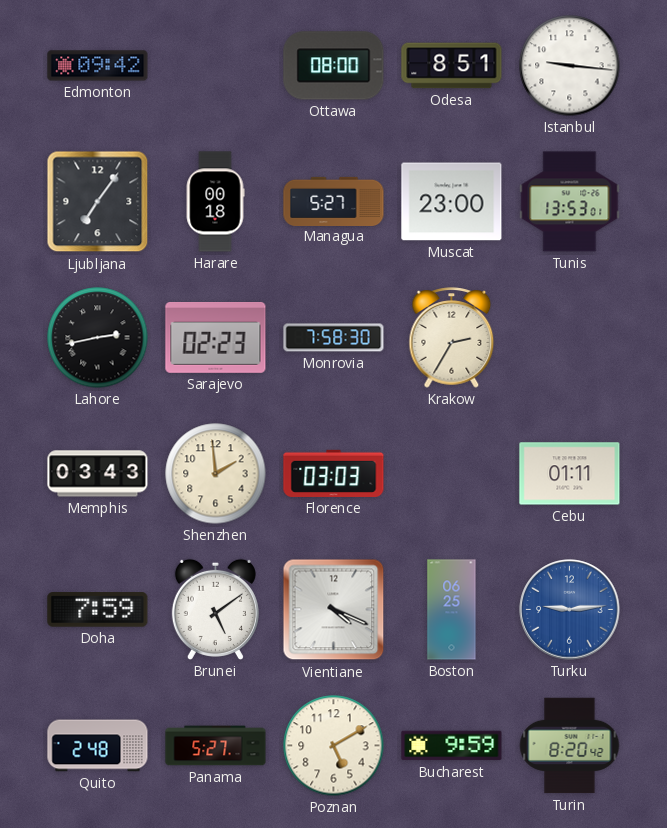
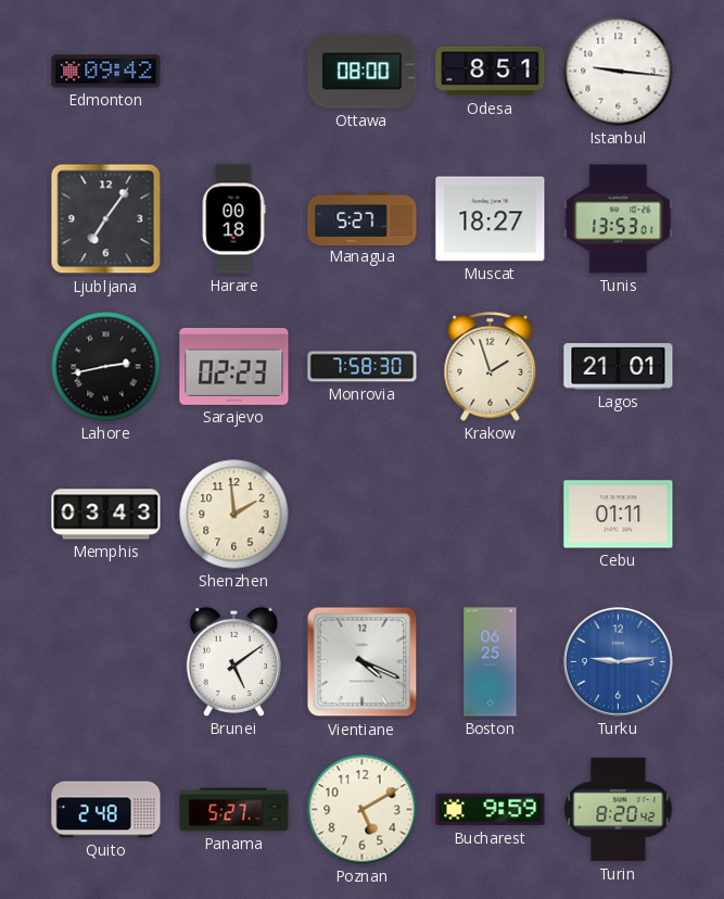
Muscat: 23:00 -> 18:27
Krakow: 2:35 -> 1:57
Lagos: none -> 21:01
Florence: 03:03 -> none
Doha: 7:59 -> none
